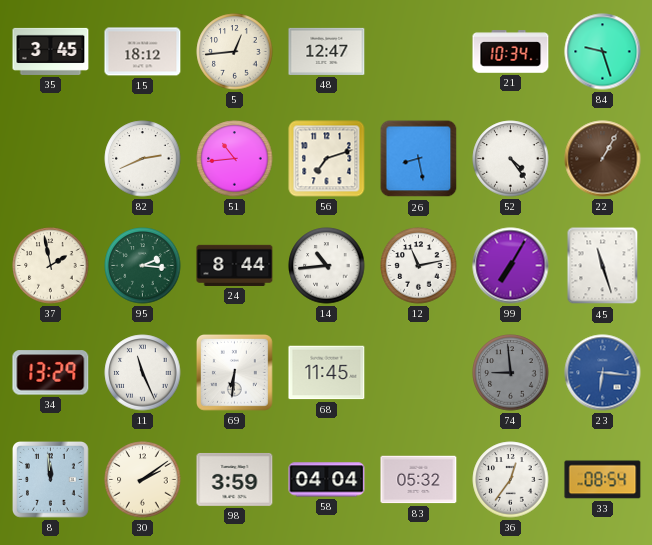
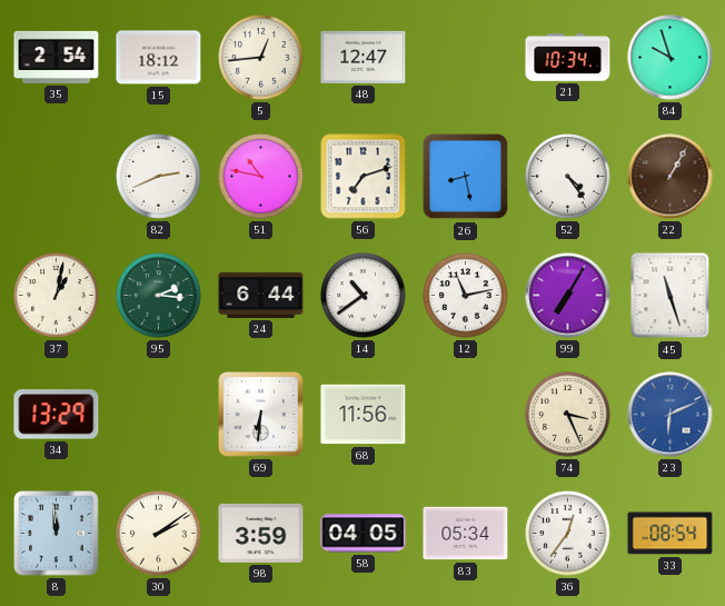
35: 3:45 -> 2:54
84: 9:27 -> 9:57
51: 10:44 -> 10:47
37: 1:58 -> 1:02
24: 8:44 -> 6:44
14: 10:44 -> 10:39
11: 11:26 -> none
68: 11:45 -> 11:56
74: 8:59 -> 3:26
74 dial: grey -> cream
23: 6:16 -> 6:11
58: 04:04 -> 04:05
83: 05:32 -> 05:34
